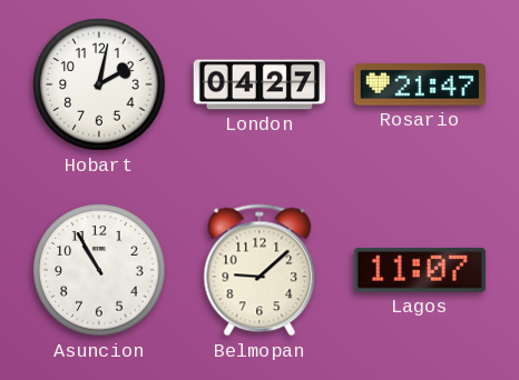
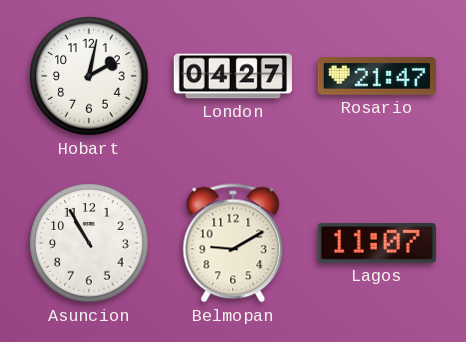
Belmopan: 9:08 -> 9:10
